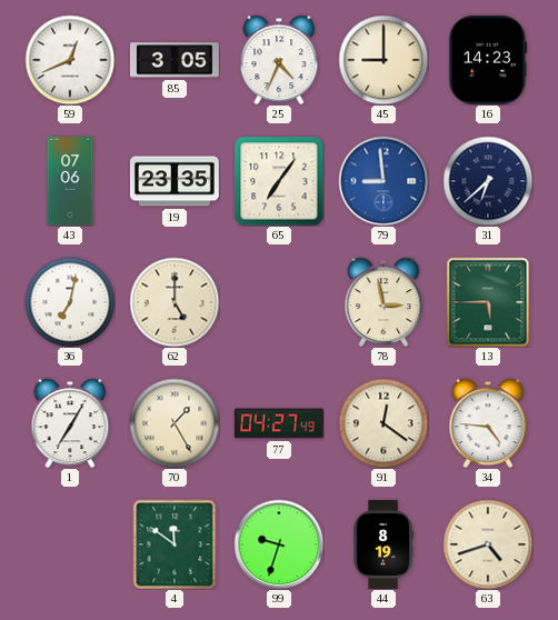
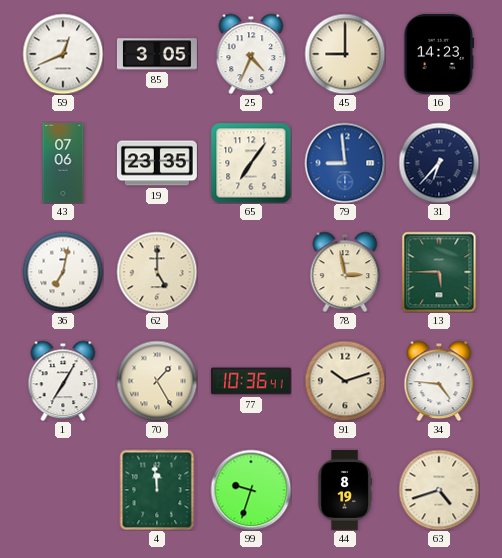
31: 6:38 -> 6:37
77: 04:27 -> 10:36
91: 12:21 -> 10:12
4: 11:51 -> 11:59
